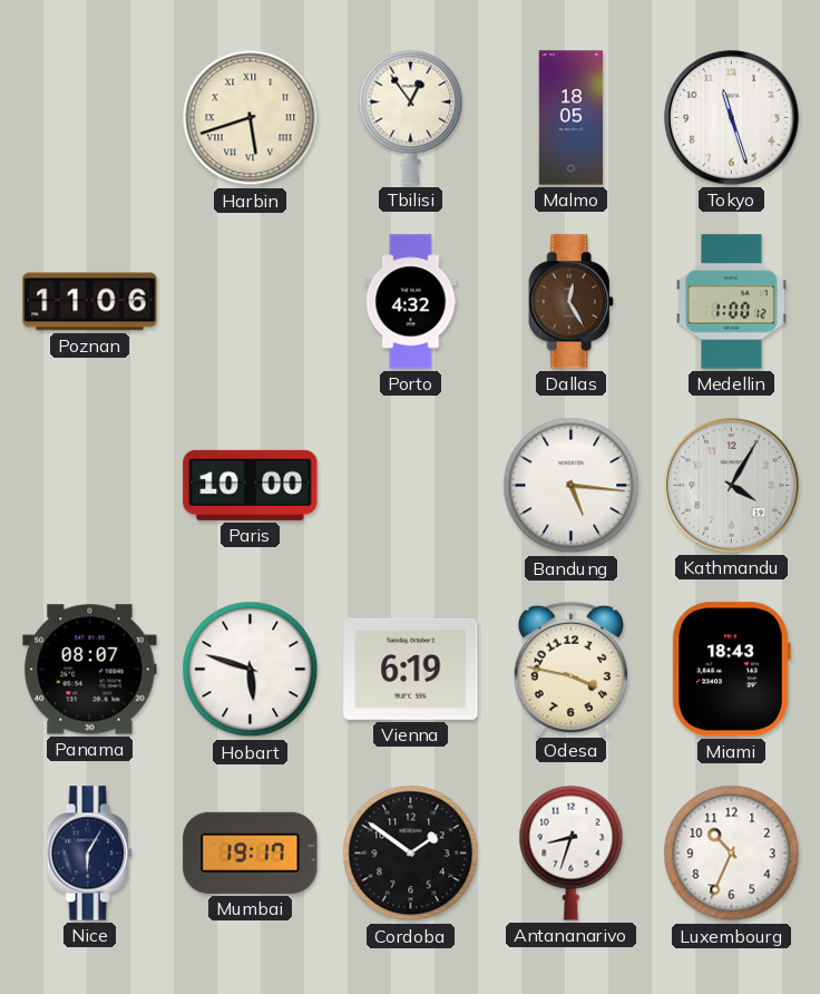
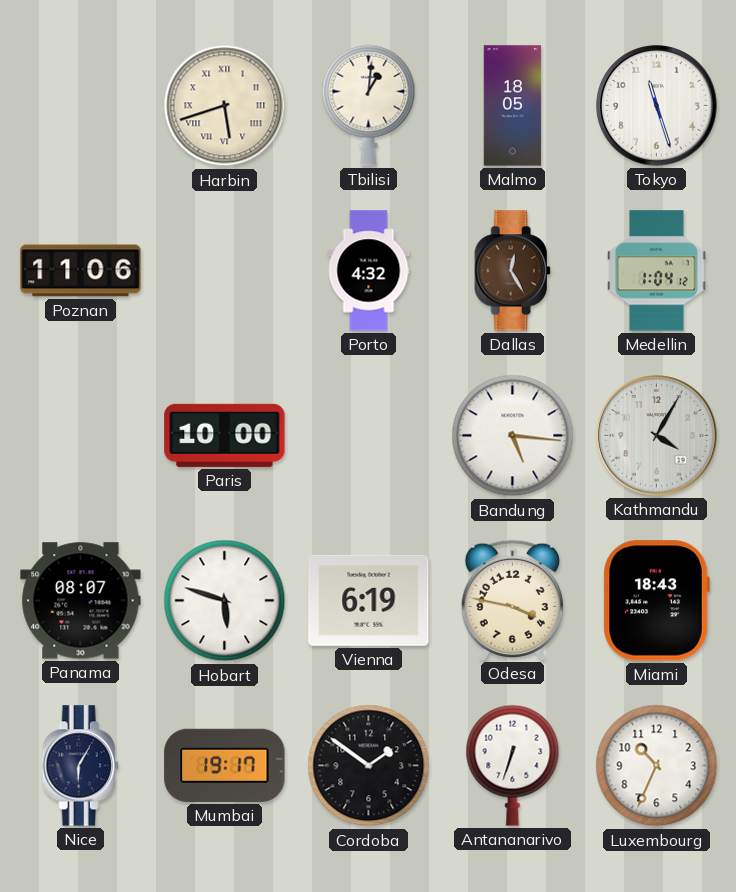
Tbilisi: 12:54 -> 1:01
Medellin: 1:00 -> 1:04
Antananarivo: 8:33 -> 6:33
